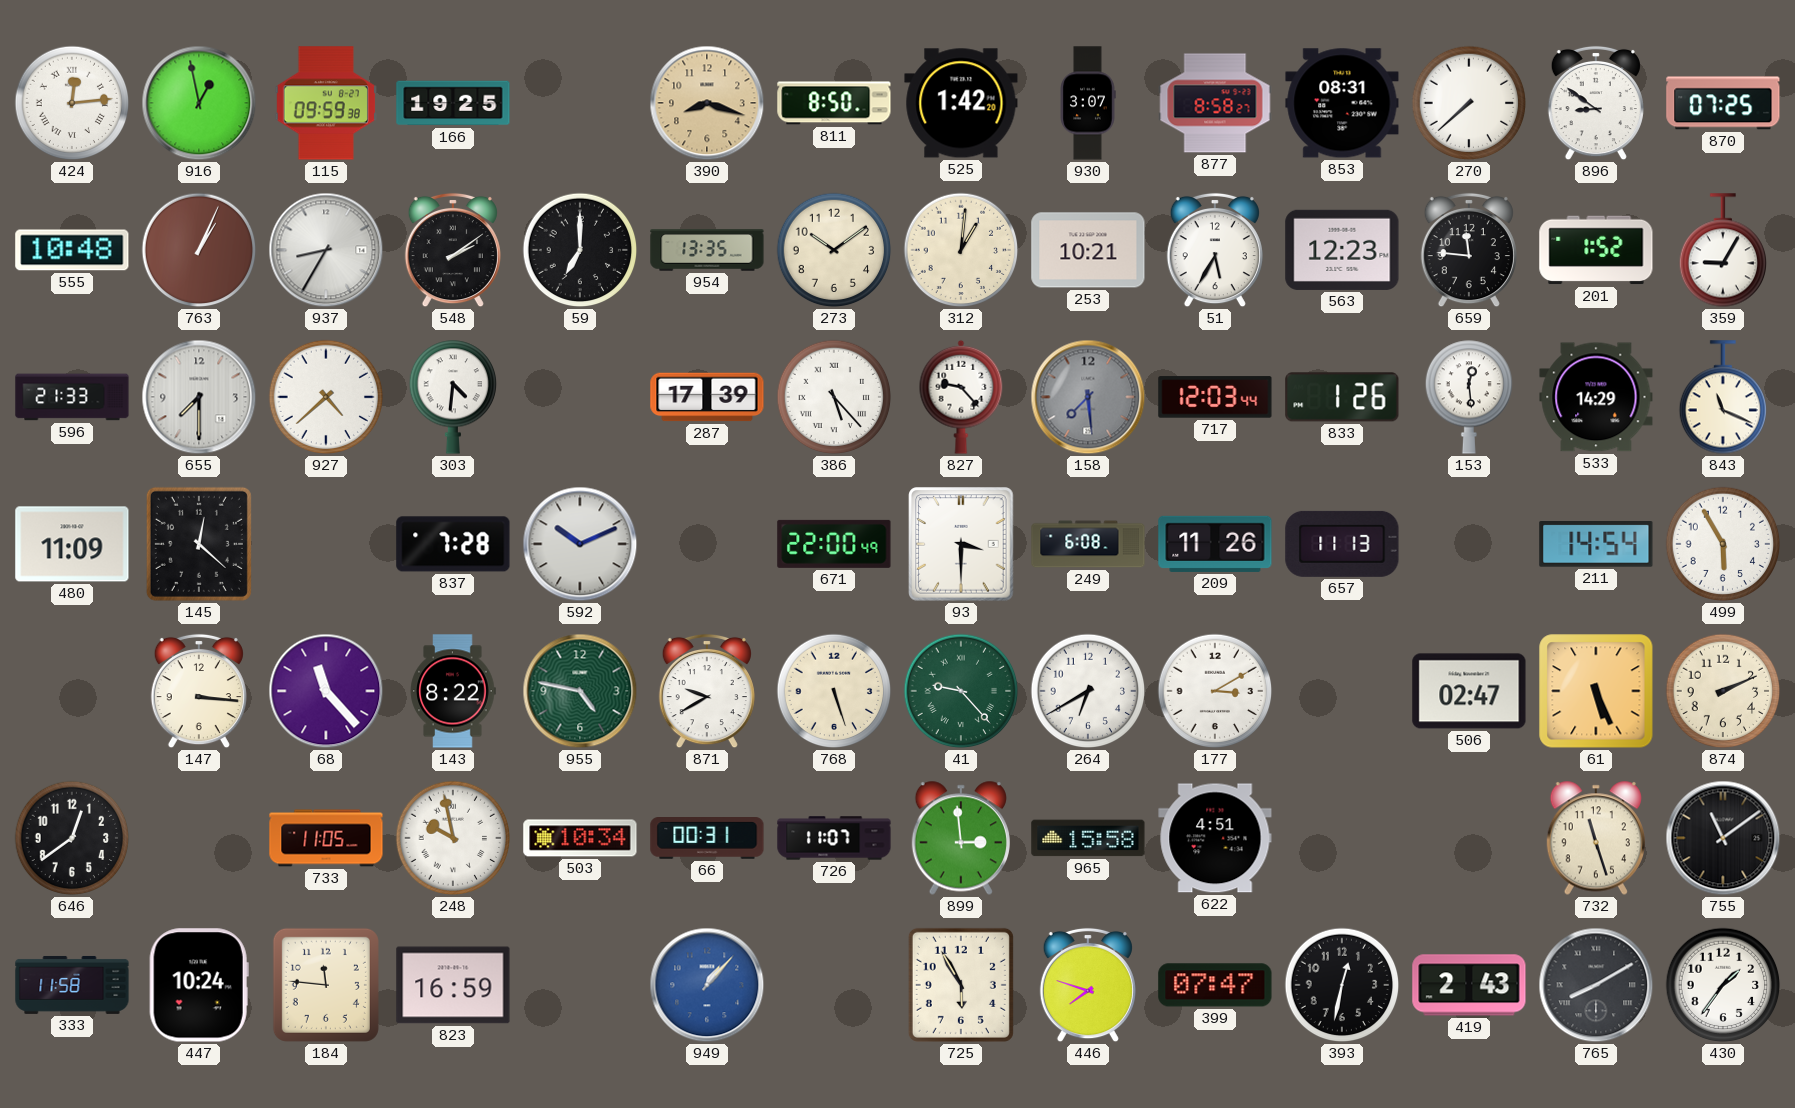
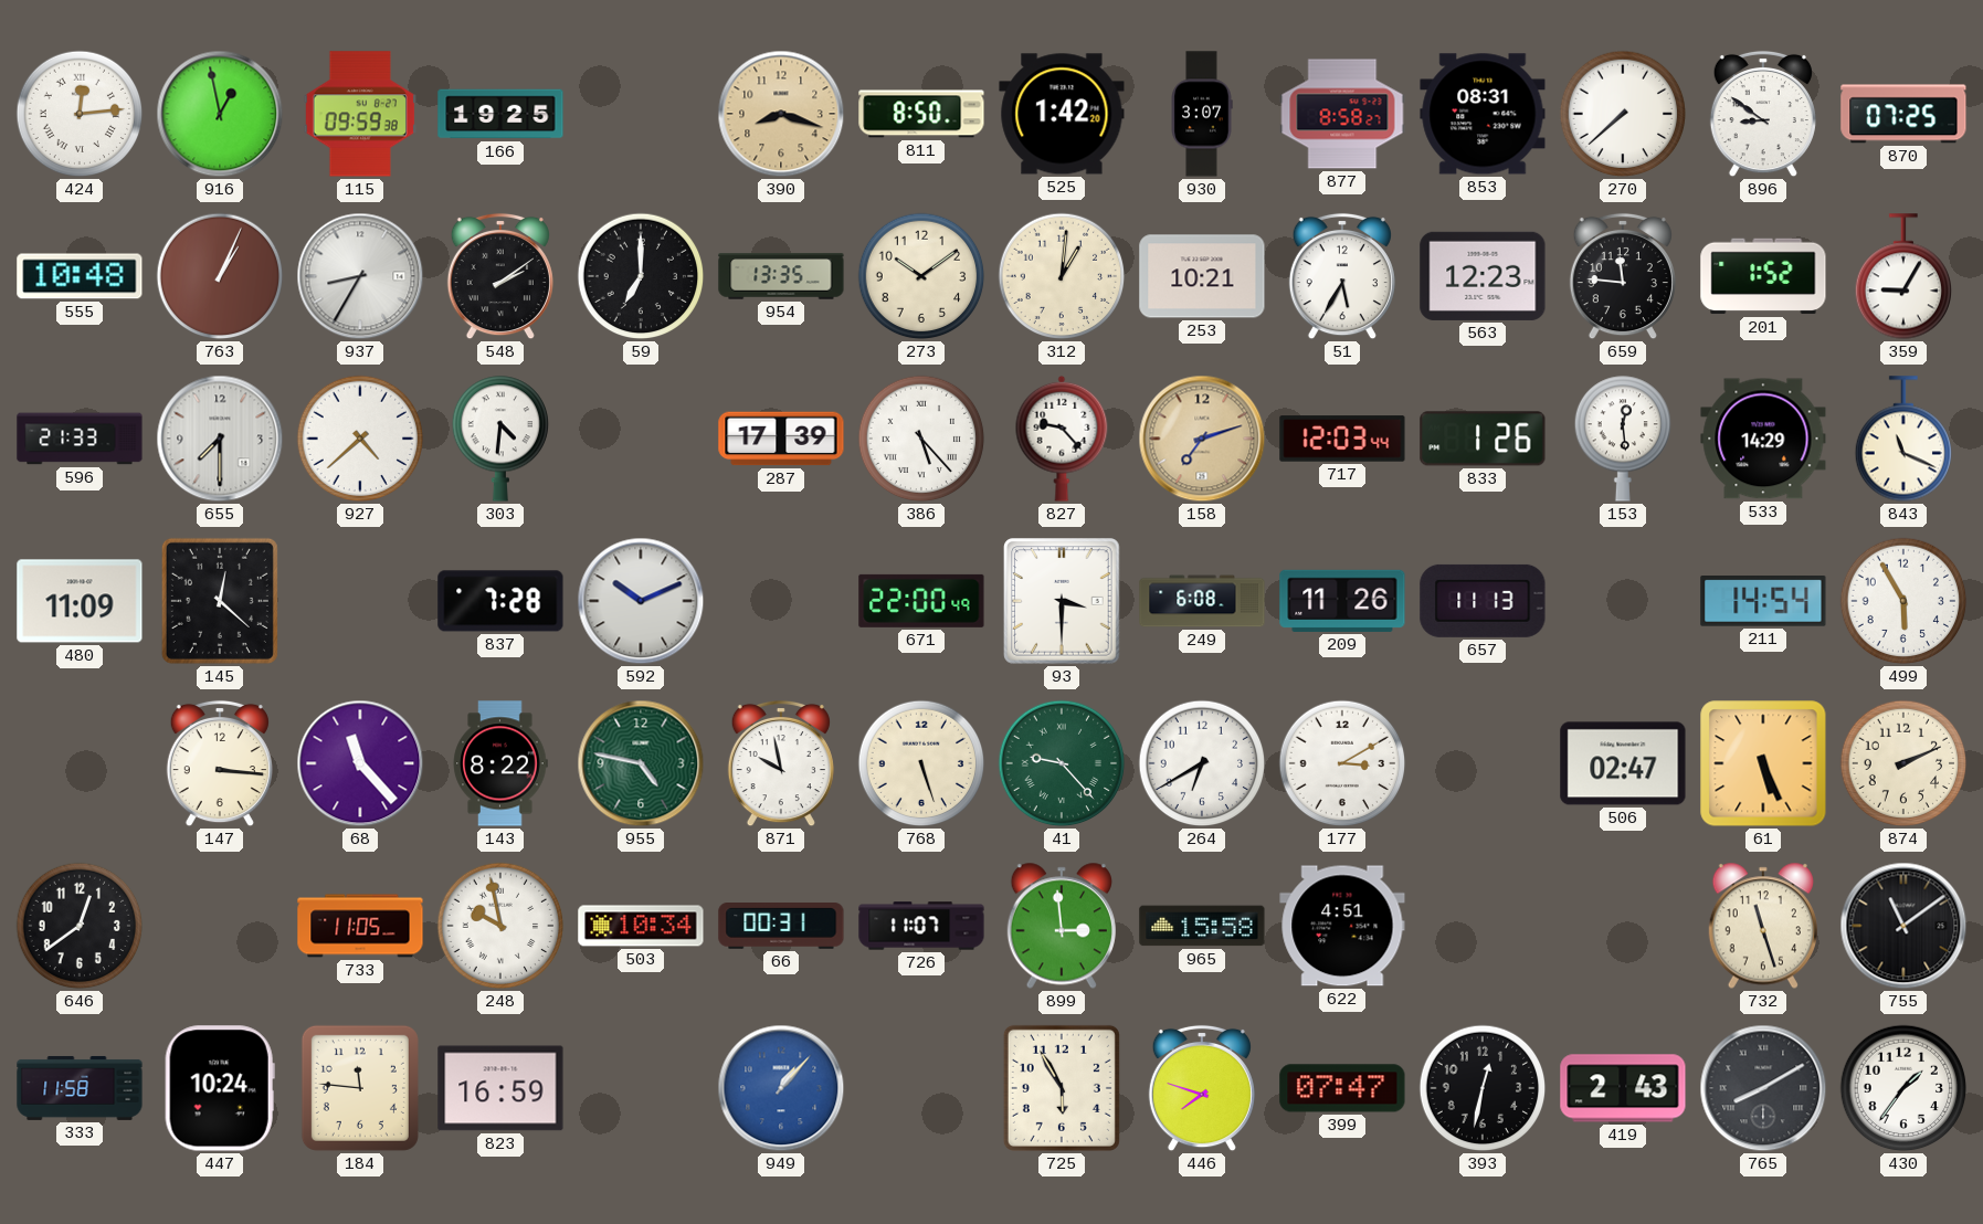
158: 7:29 -> 7:12
158 dial: grey -> champagne
871: 9:40 -> 9:58
